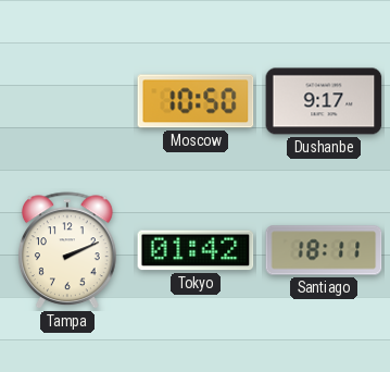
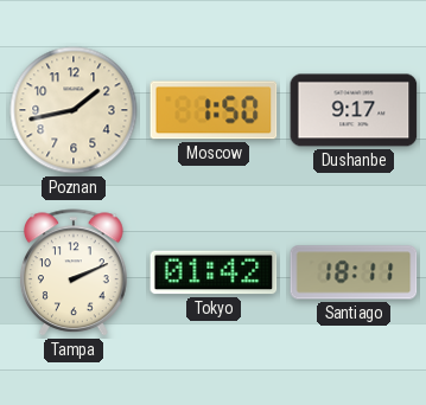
Poznan: none -> 1:43
Moscow: 10:50 -> 1:50
